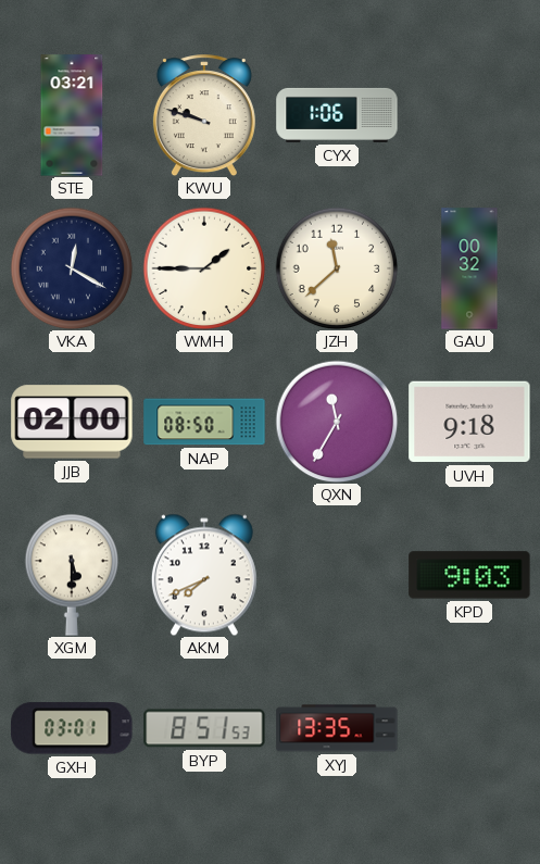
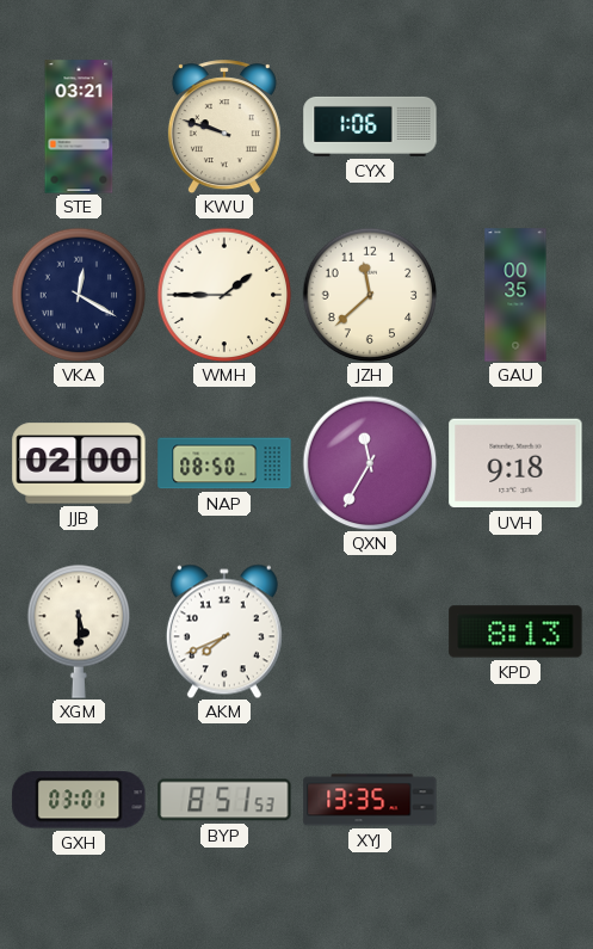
GAU: 00:32 -> 00:35
KPD: 9:03 -> 8:13
